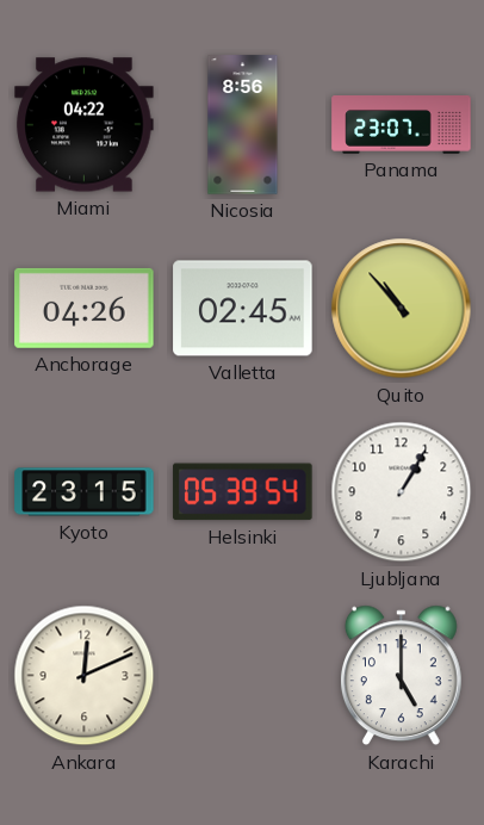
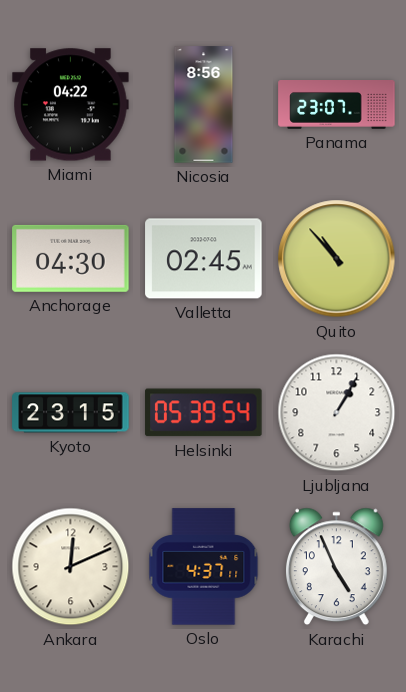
Anchorage: 04:26 -> 04:30
Oslo: none -> 4:37
Karachi: 5:00 -> 4:56
